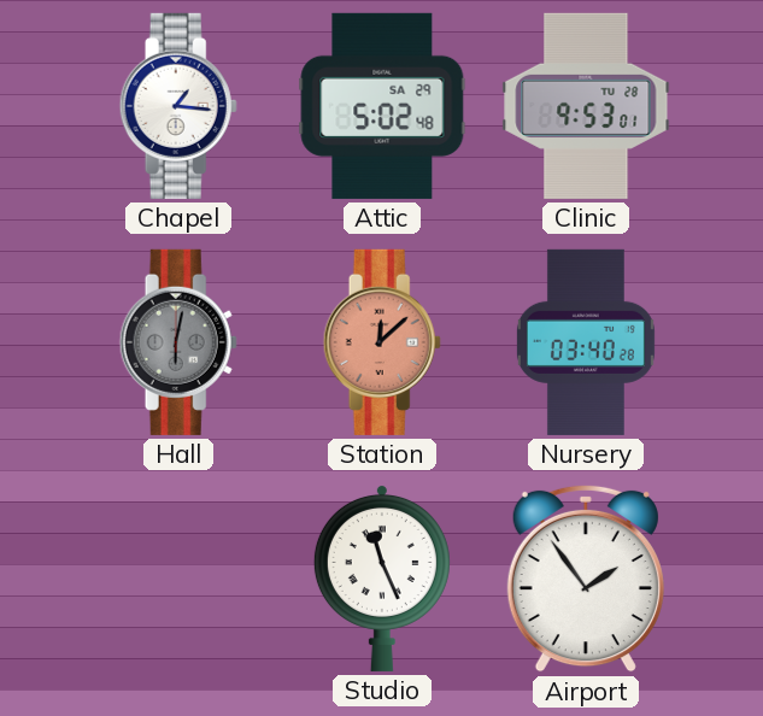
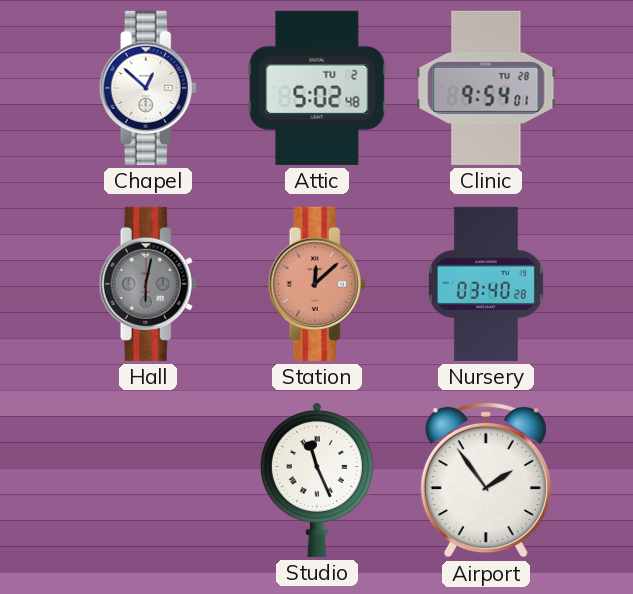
Chapel: 1:16 -> 12:52
Attic date: SA 29 -> TU 2
Clinic: 9:53 -> 9:54
